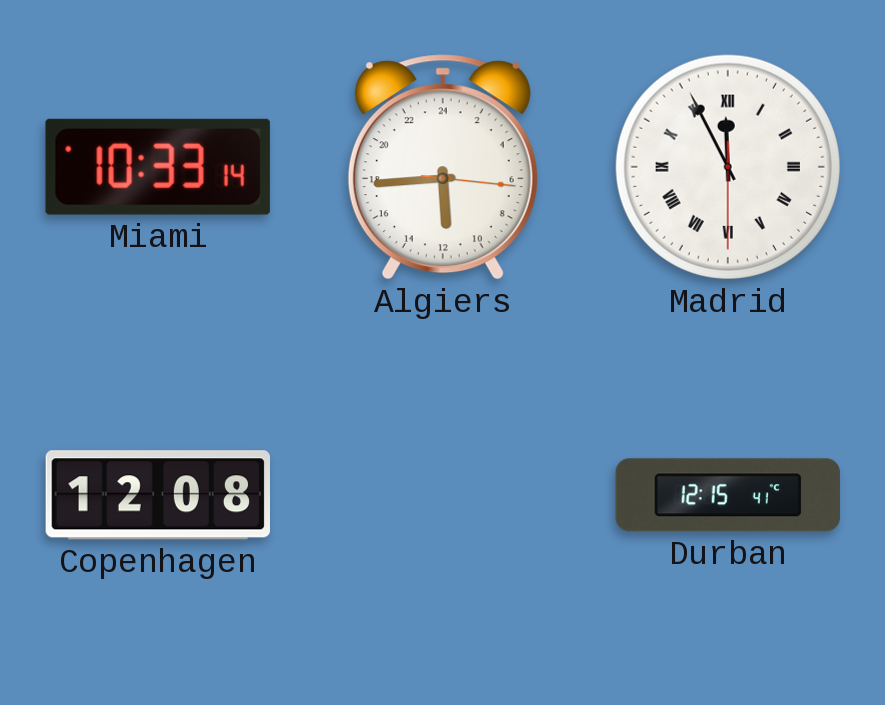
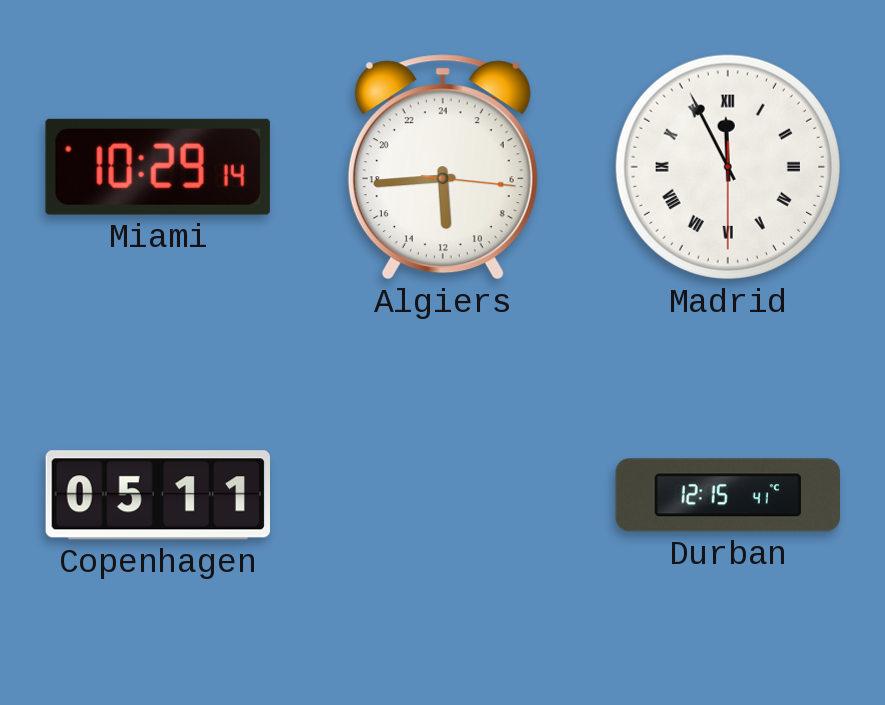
Miami: 10:33 -> 10:29
Copenhagen: 12:08 -> 05:11
